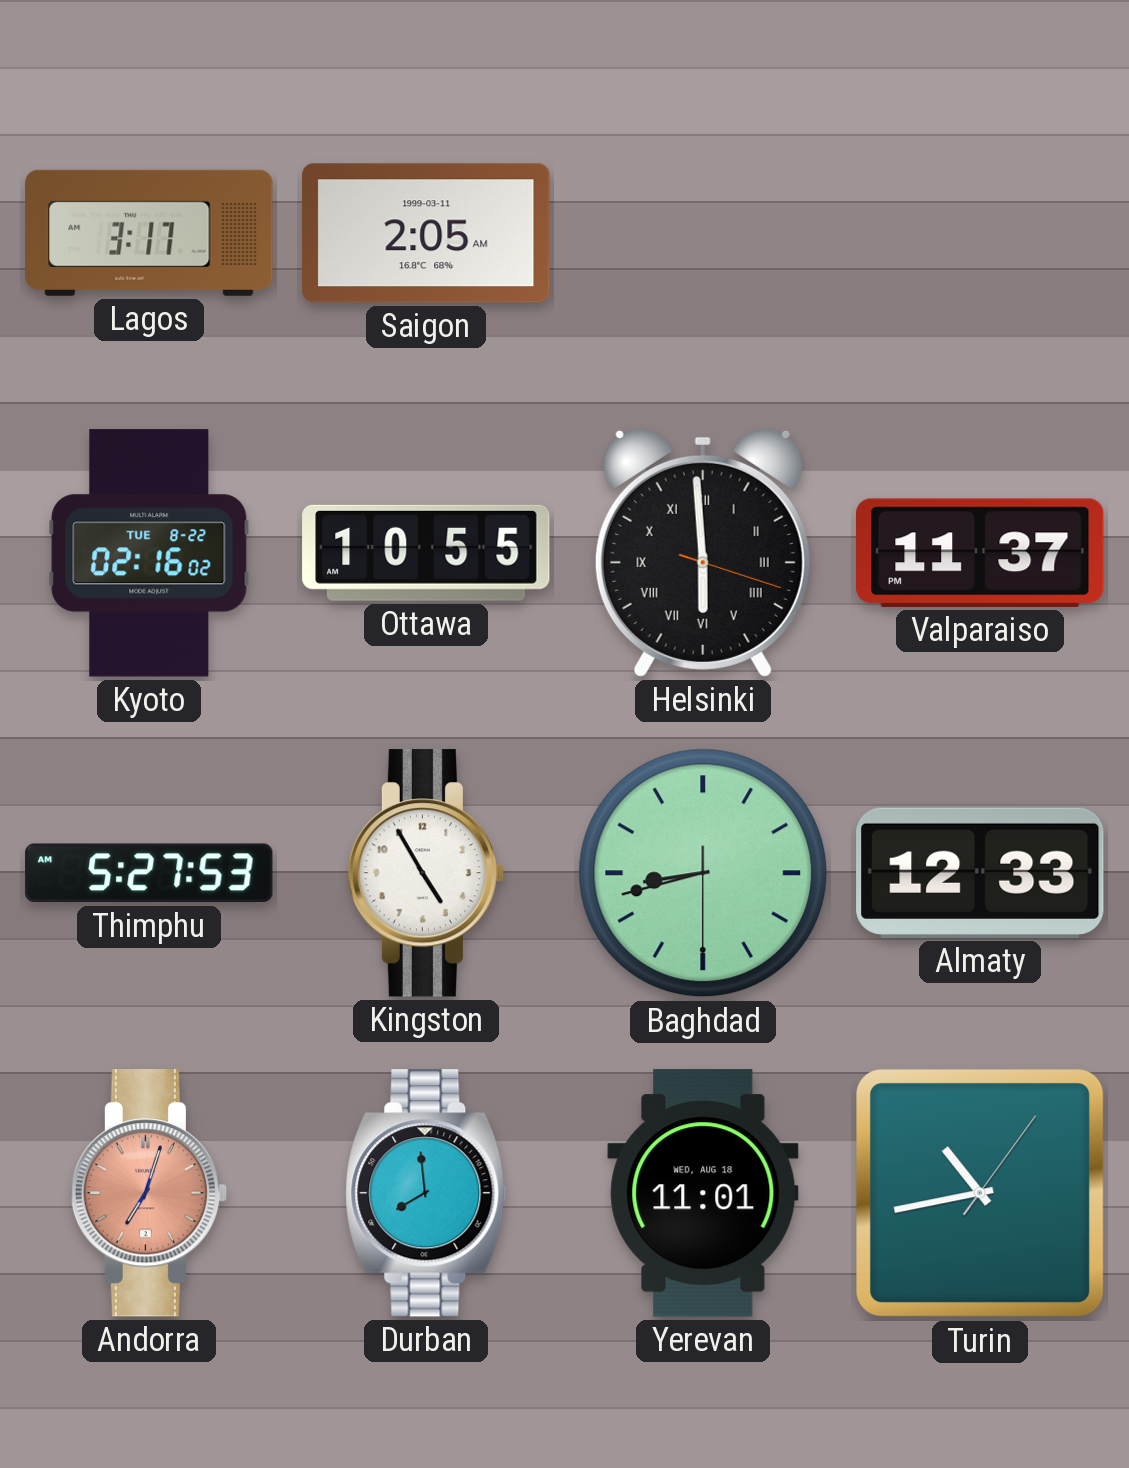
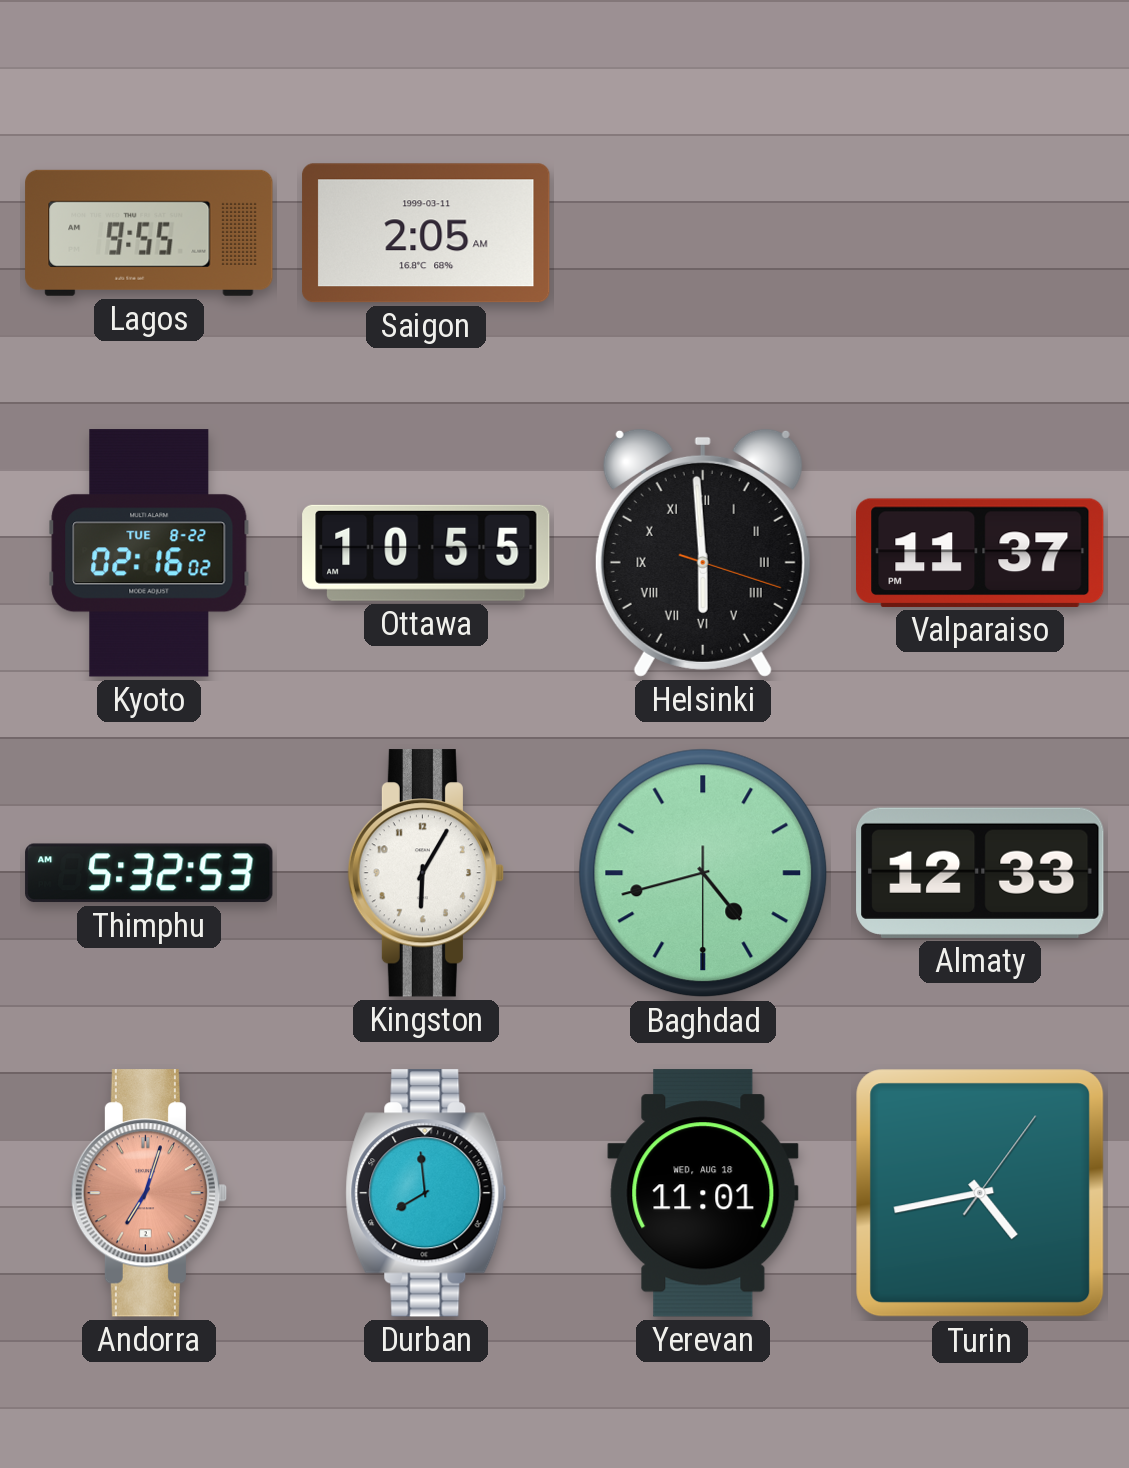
Lagos: 3:17 -> 9:55
Thimphu: 5:27 -> 5:32
Kingston: 4:55 -> 6:05
Baghdad: 8:42 -> 4:42
Turin: 10:43 -> 4:43
